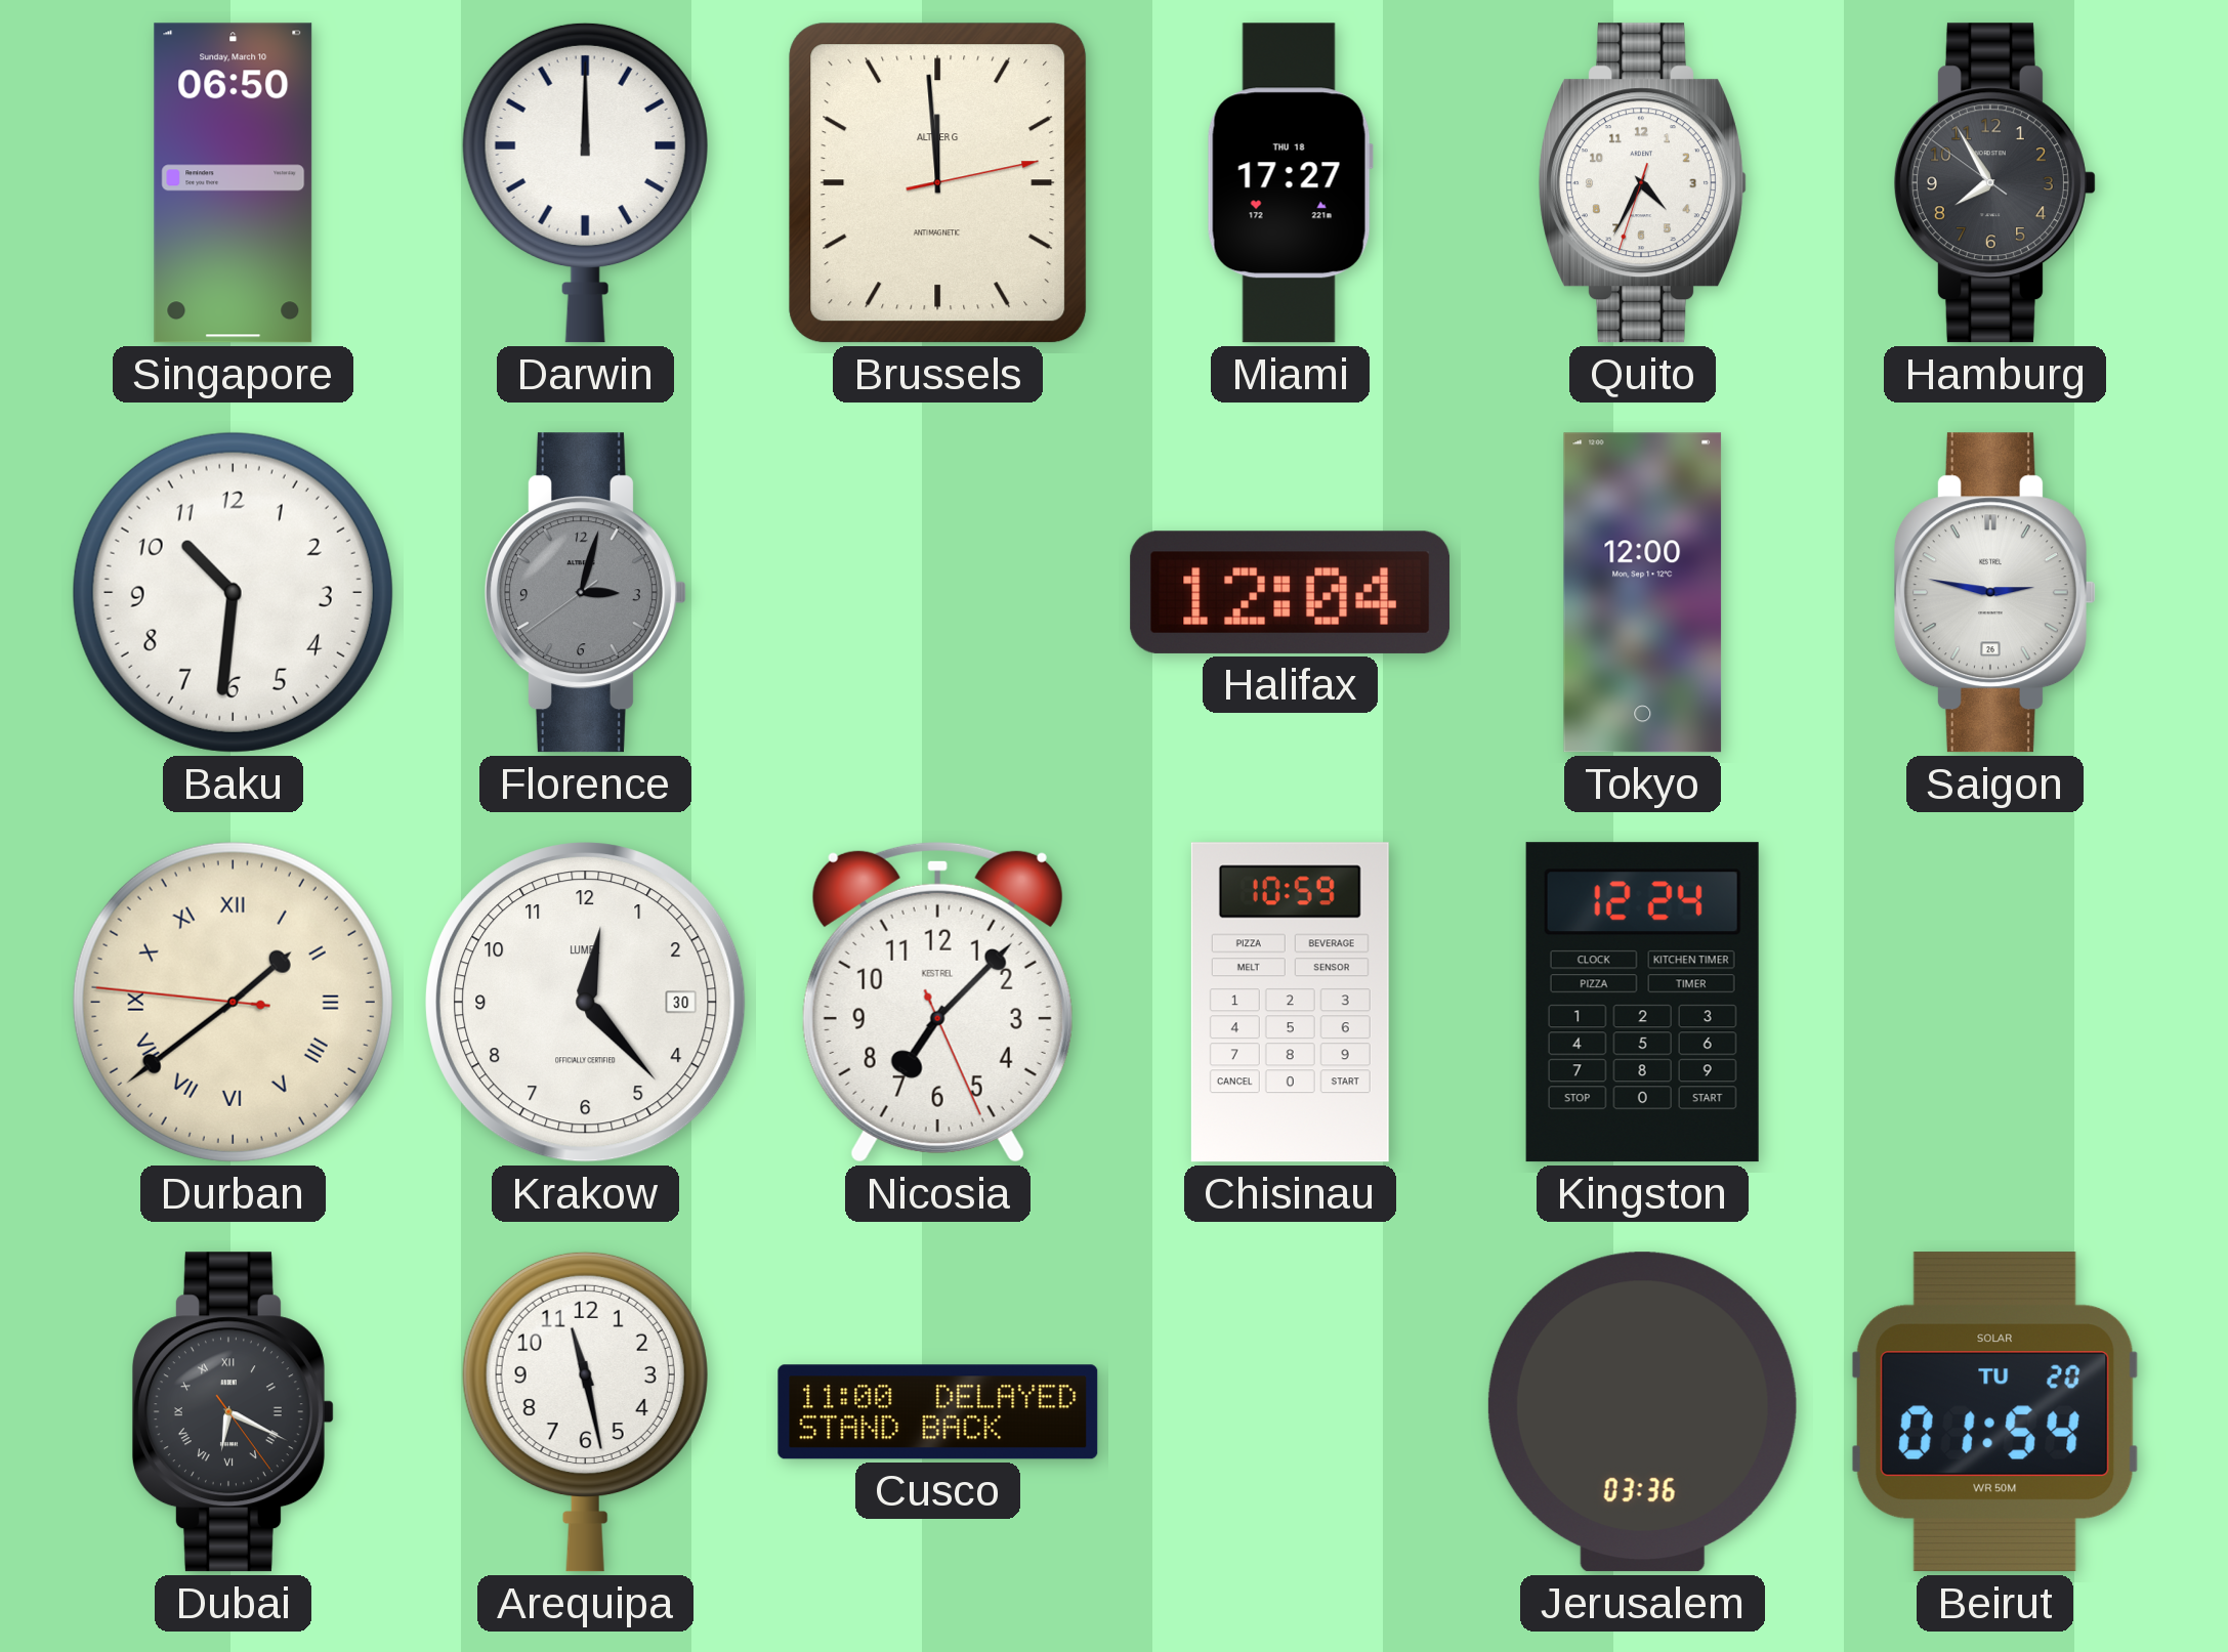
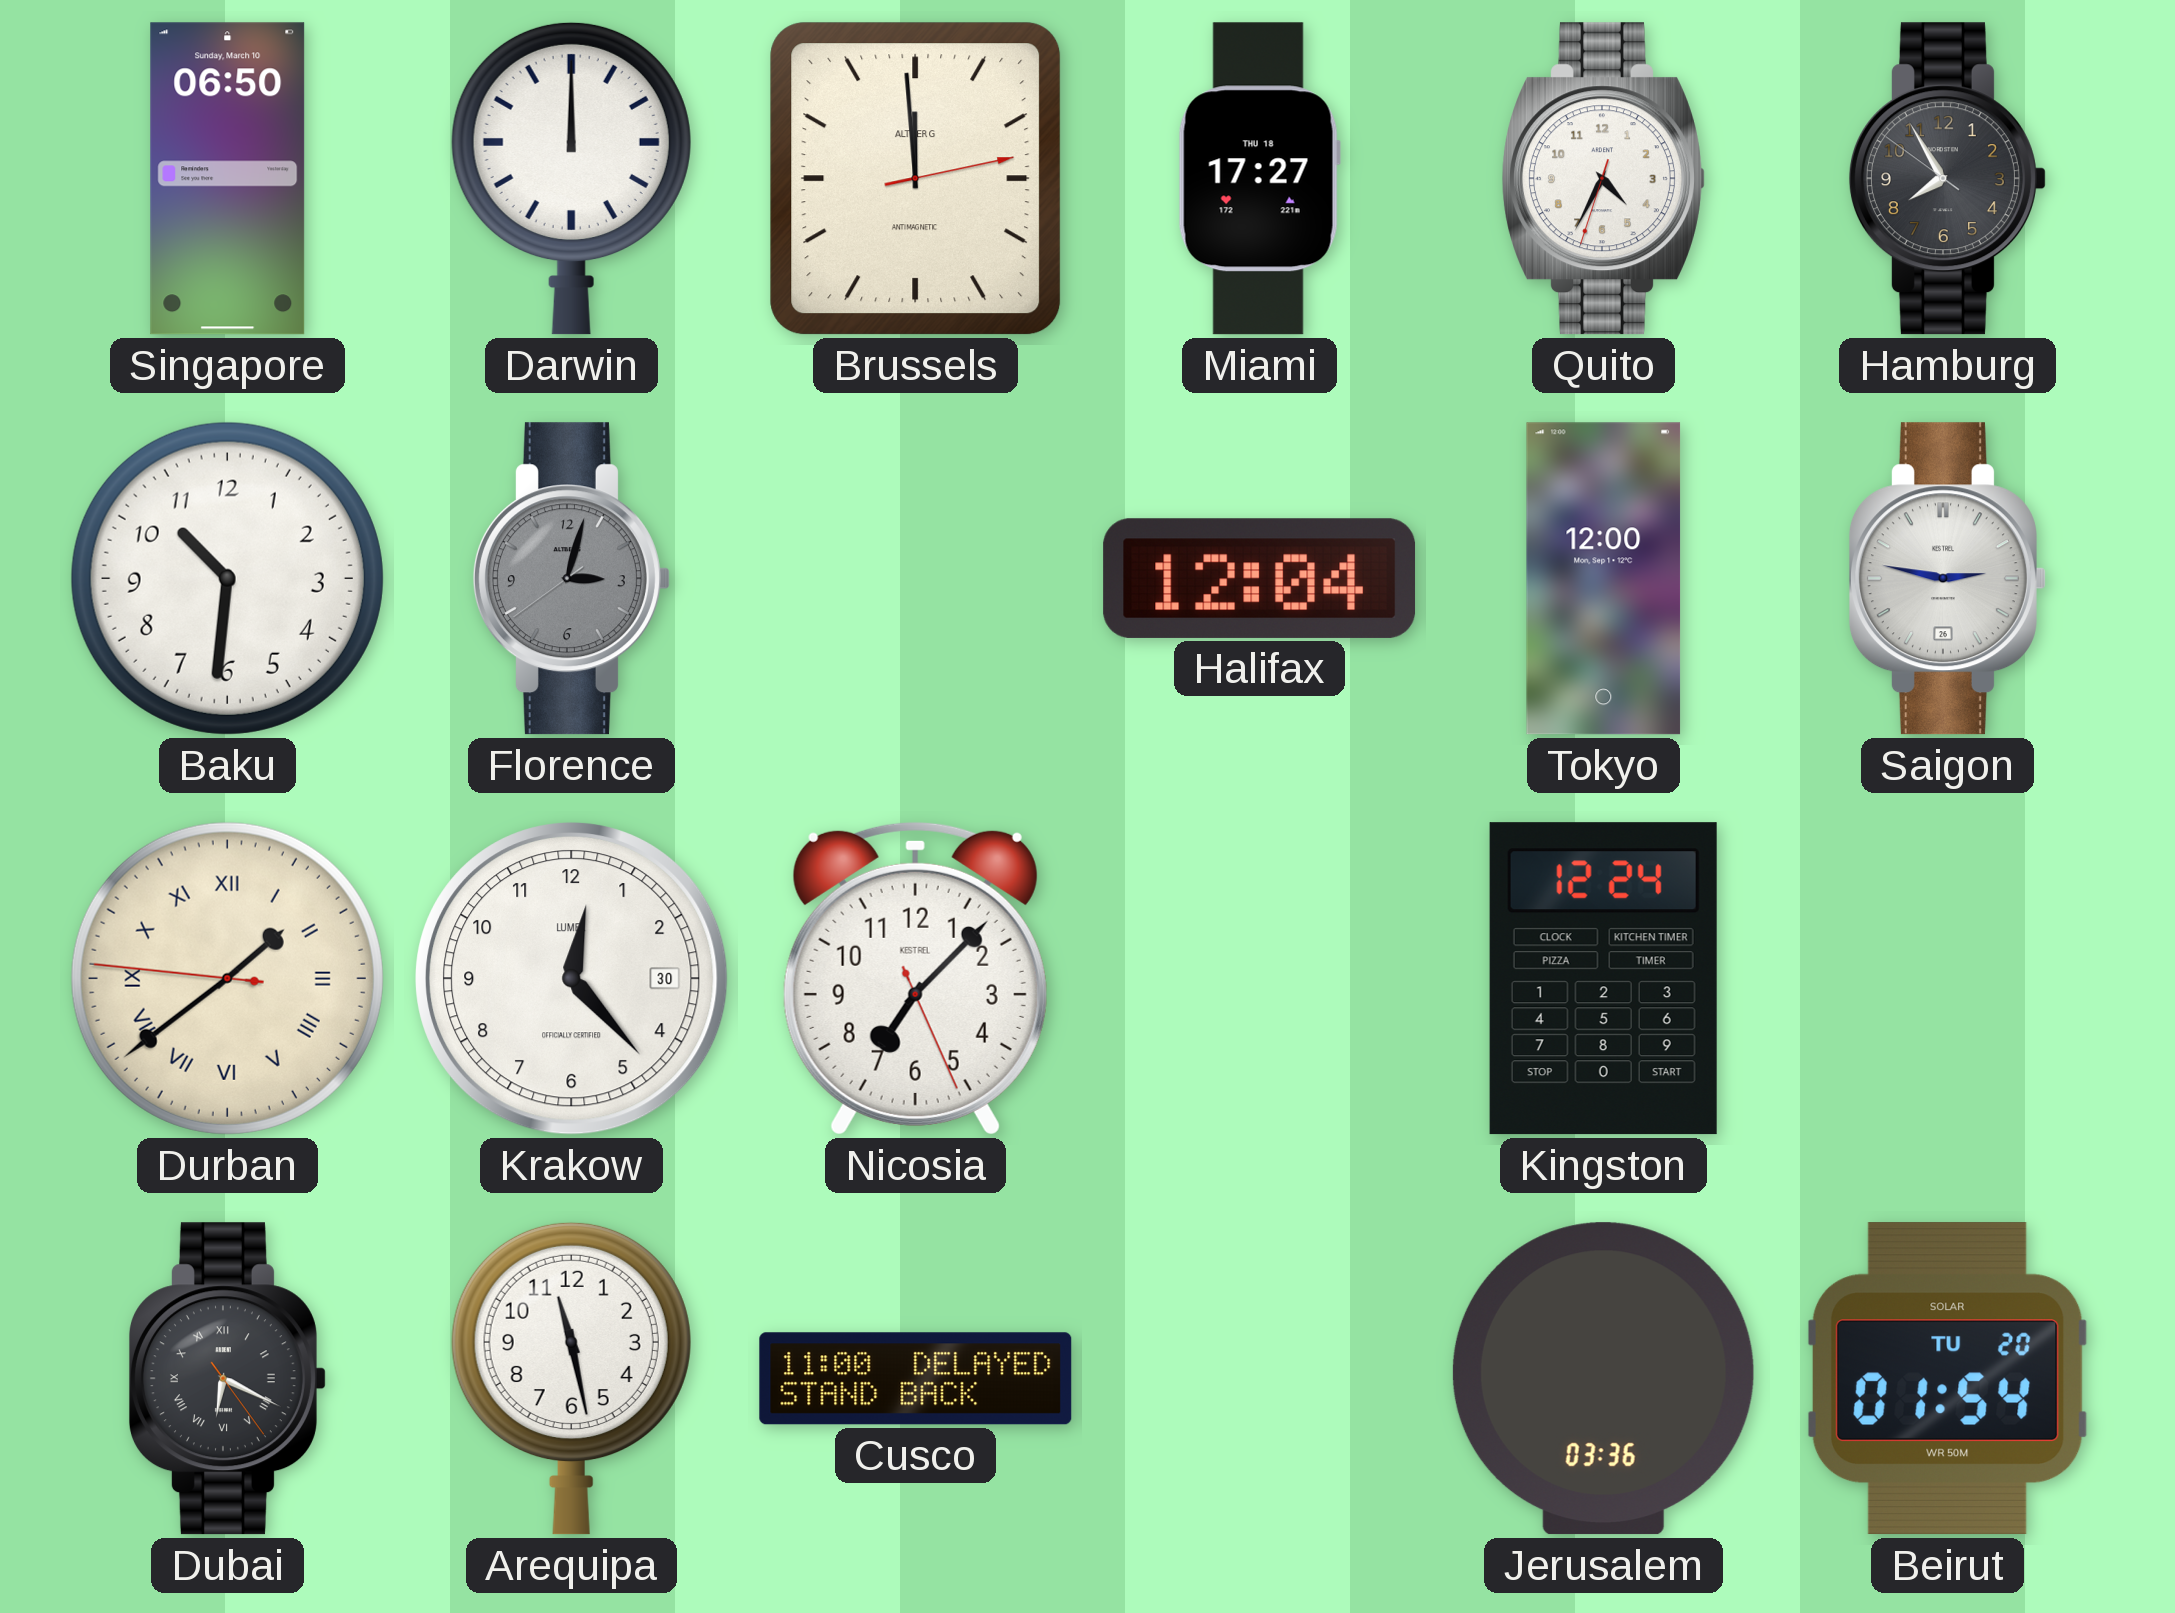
Chisinau: 10:59 -> none
